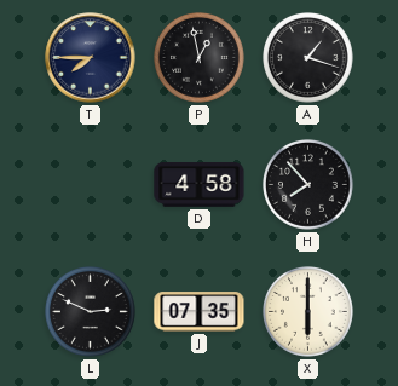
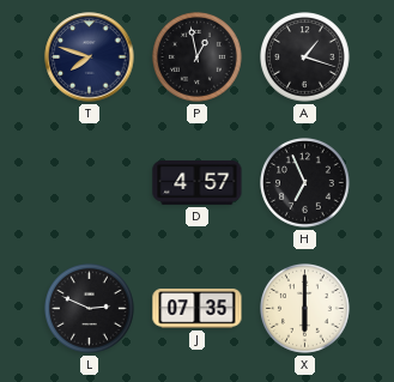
T: 7:45 -> 7:48
D: 4:58 -> 4:57
H: 7:53 -> 6:56
